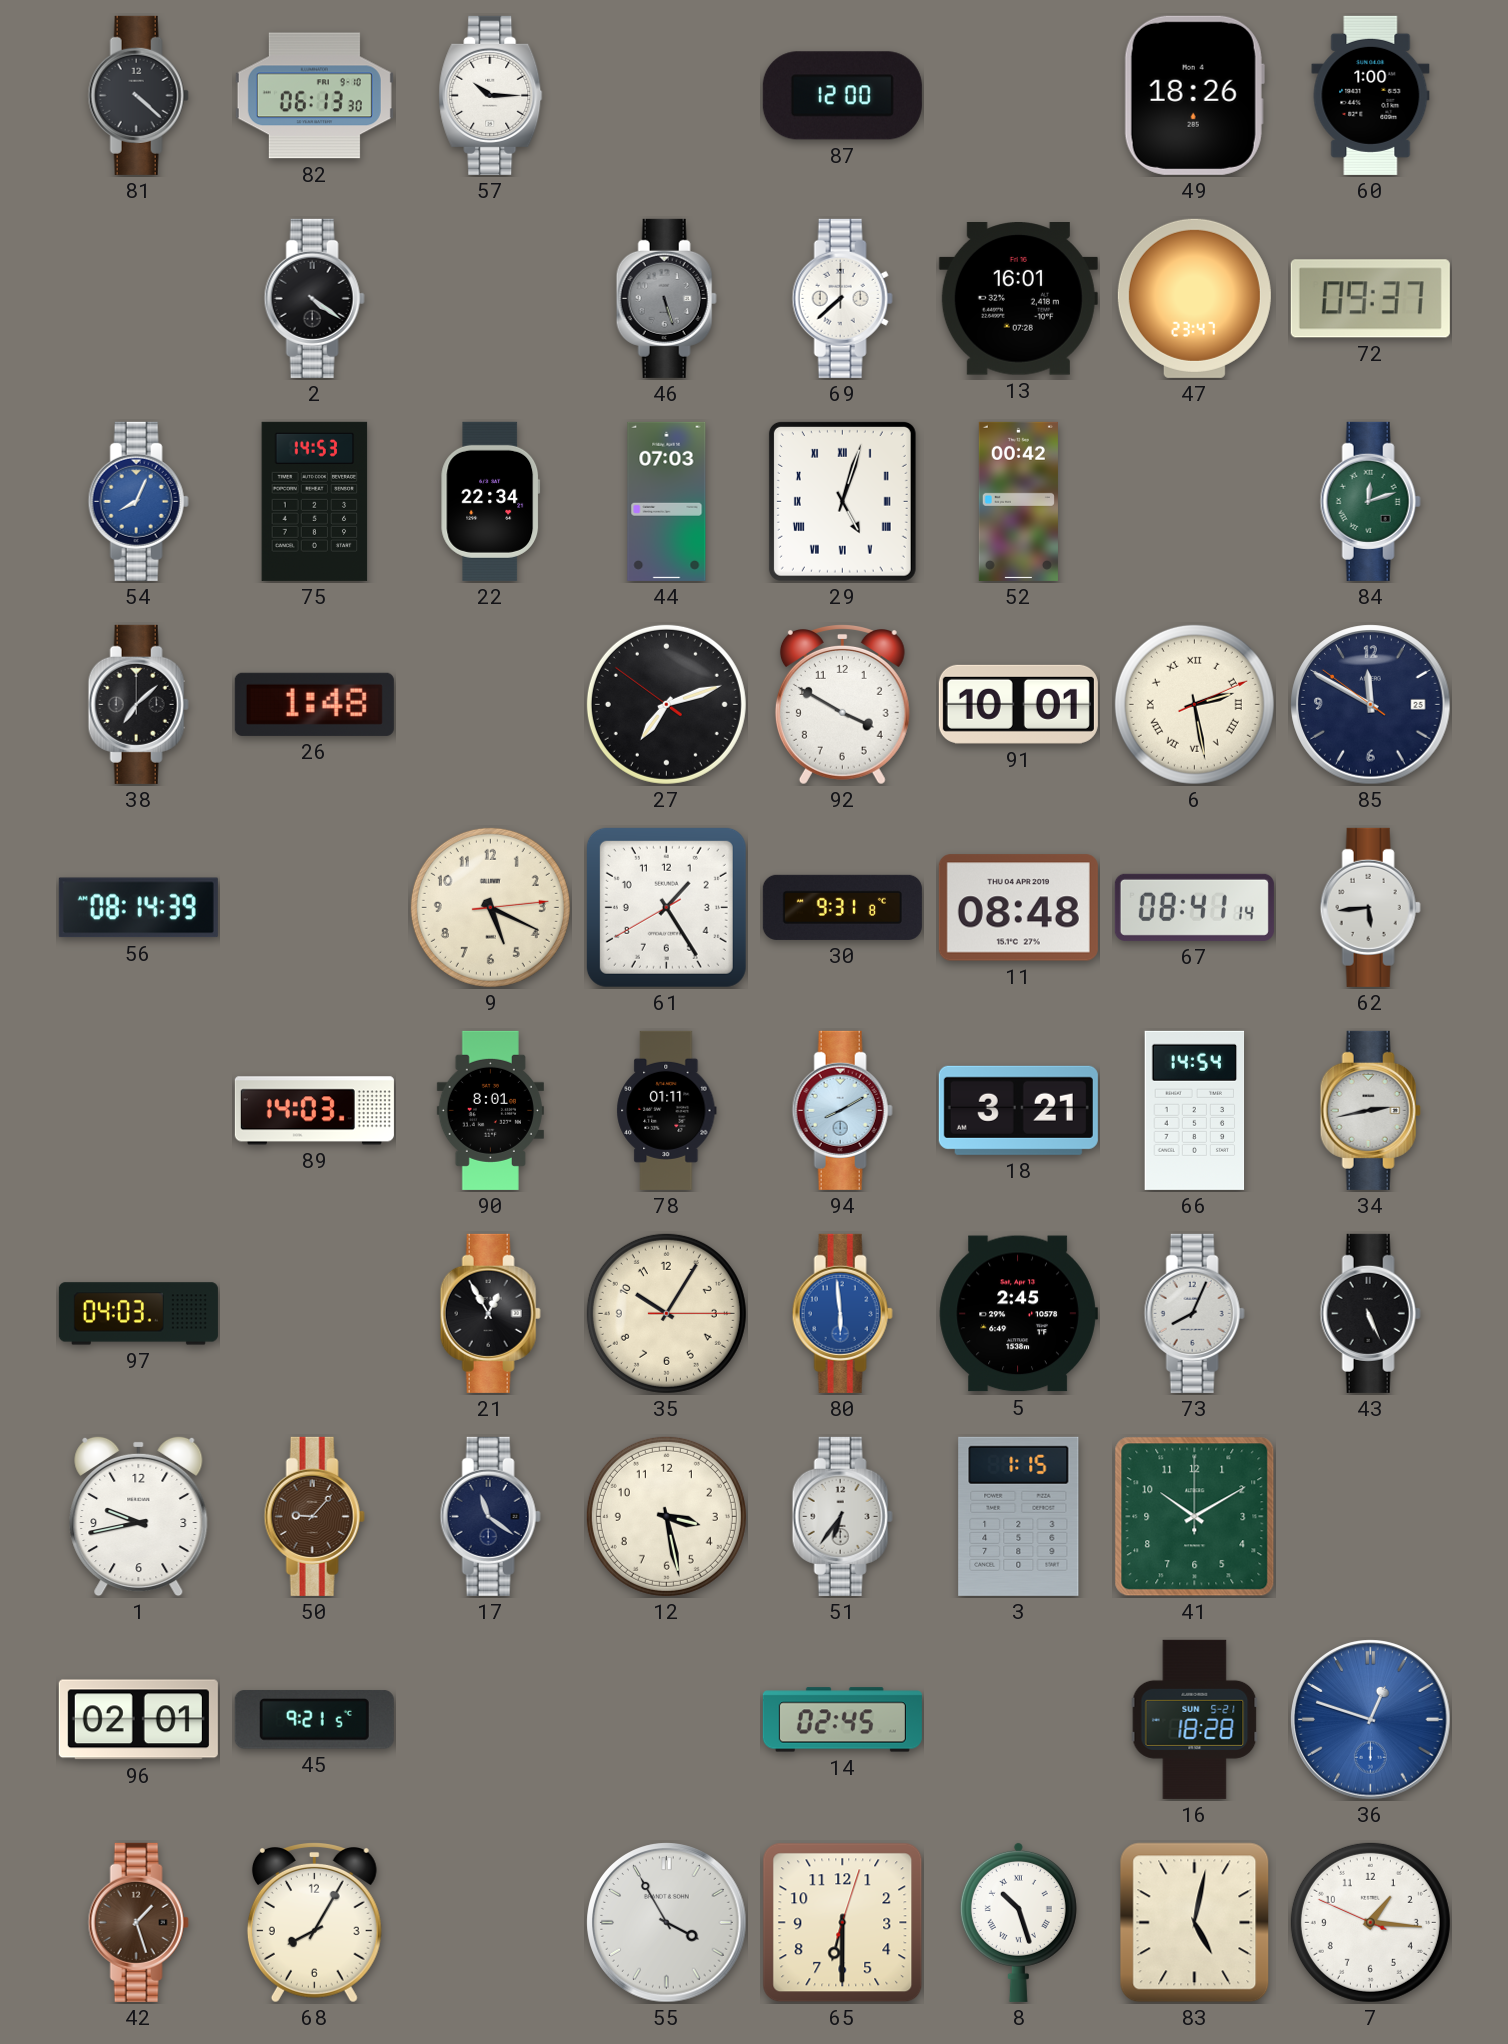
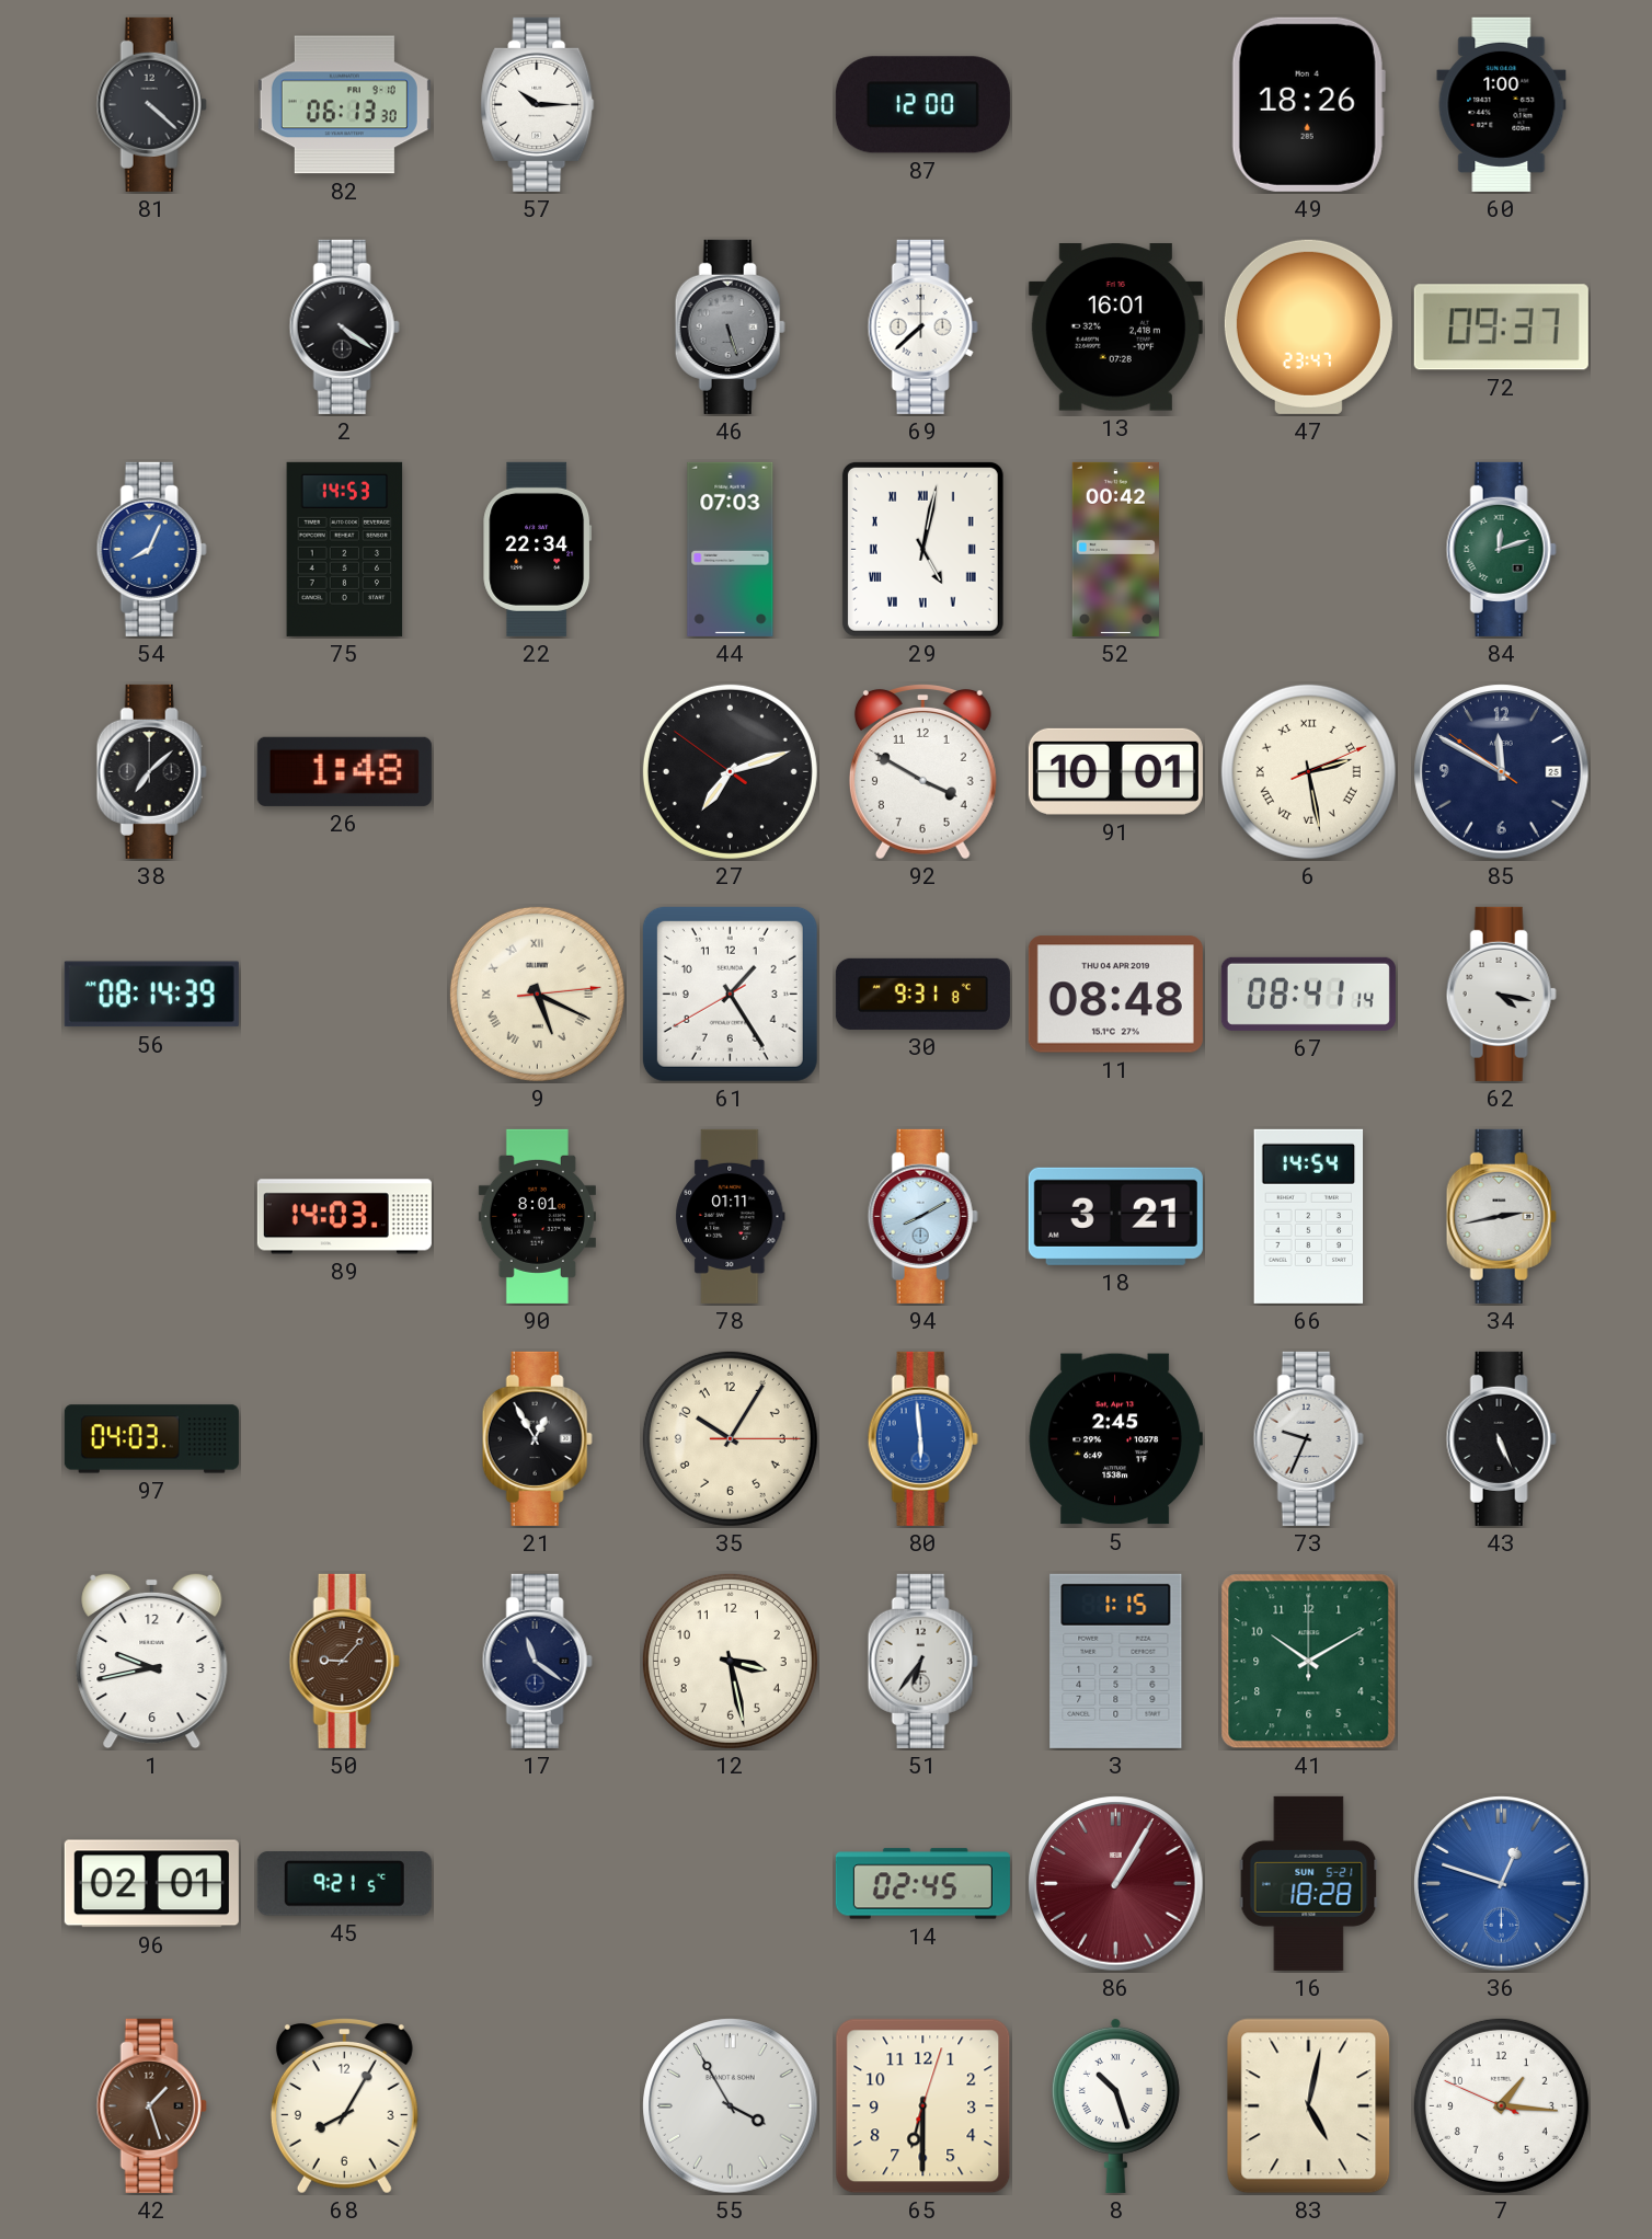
29: 5:03 -> 5:02
9 numerals: Arabic -> Roman
62: 5:44 -> 4:17
73: 8:04 -> 9:34
86: none -> 1:05
